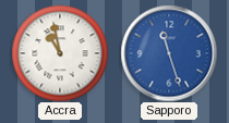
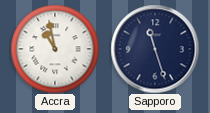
Sapporo dial: blue -> navy
